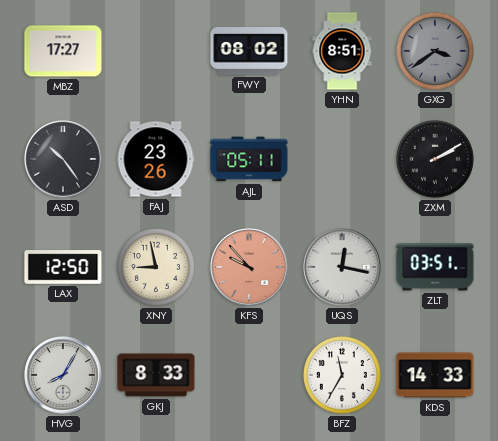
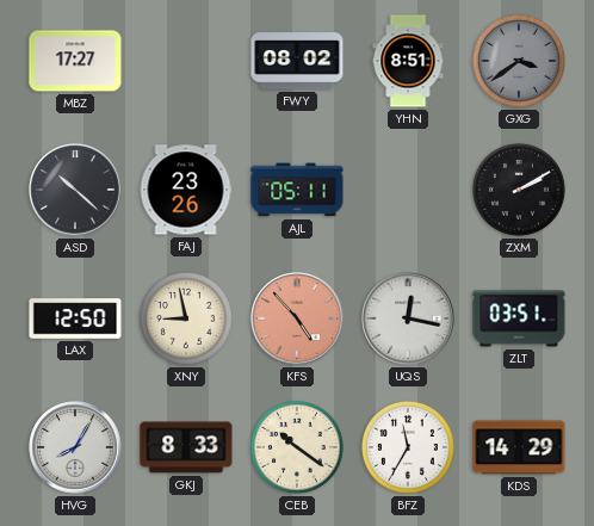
ASD: 10:24 -> 10:22
KFS: 9:53 -> 4:53
CEB: none -> 10:21
KDS: 14:33 -> 14:29
